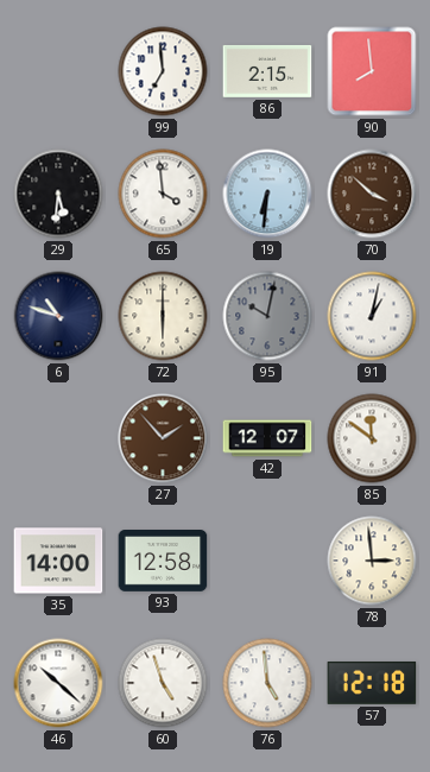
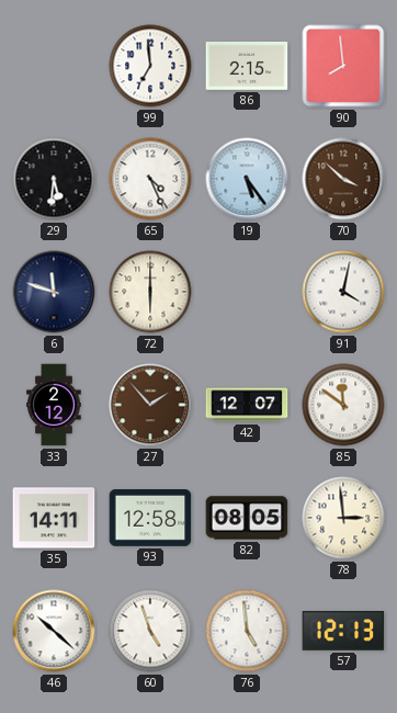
65: 3:59 -> 4:26
19: 6:31 -> 5:24
6: 10:48 -> 11:48
95: 10:02 -> none
91: 1:02 -> 4:02
33: none -> 2:12
35: 14:00 -> 14:11
82: none -> 08:05
57: 12:18 -> 12:13
